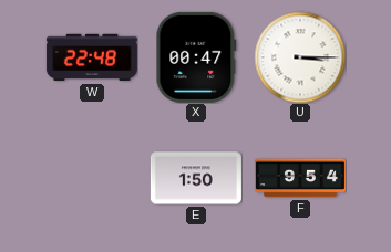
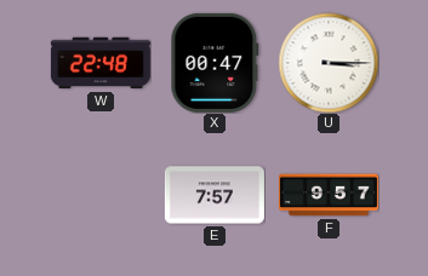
E: 1:50 -> 7:57
F: 9:54 -> 9:57
